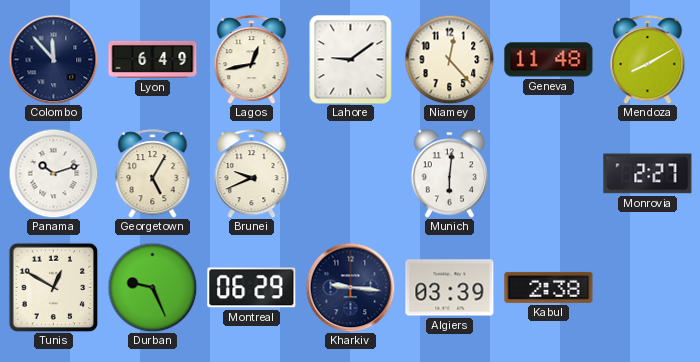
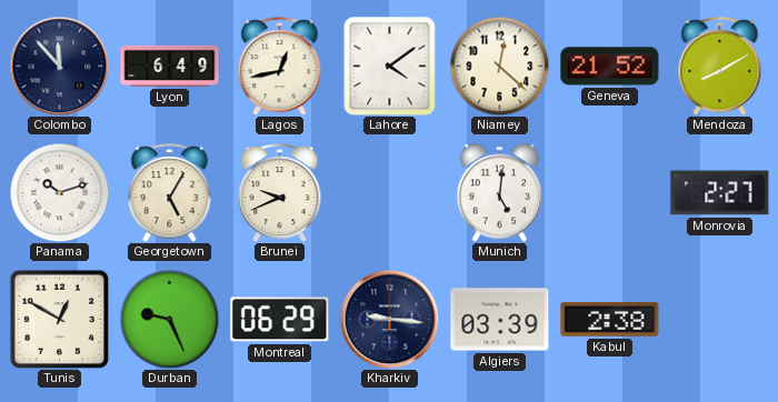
Lahore: 9:09 -> 4:09
Niamey: 12:23 -> 12:22
Geneva: 11:48 -> 21:52
Munich: 6:01 -> 5:01
